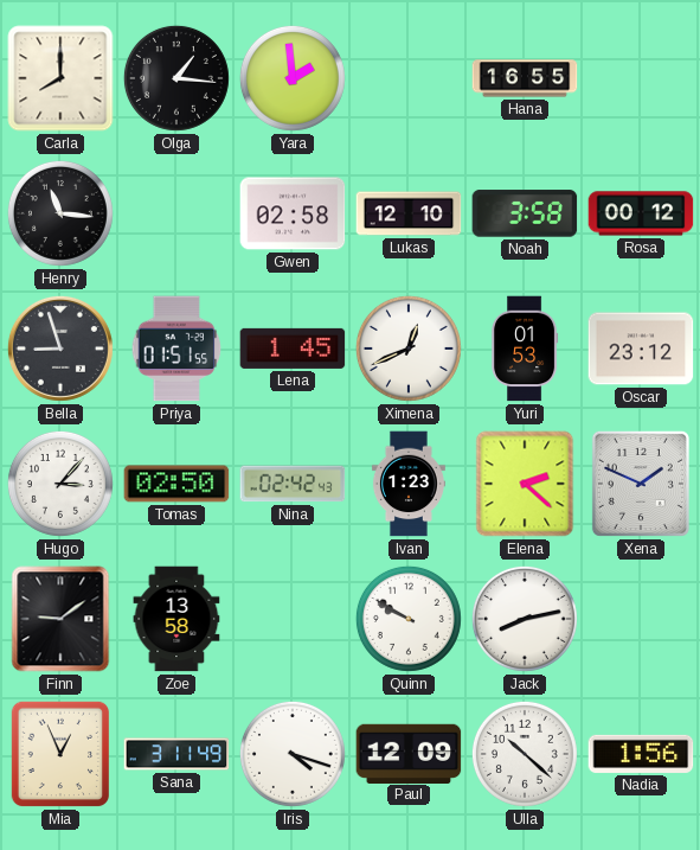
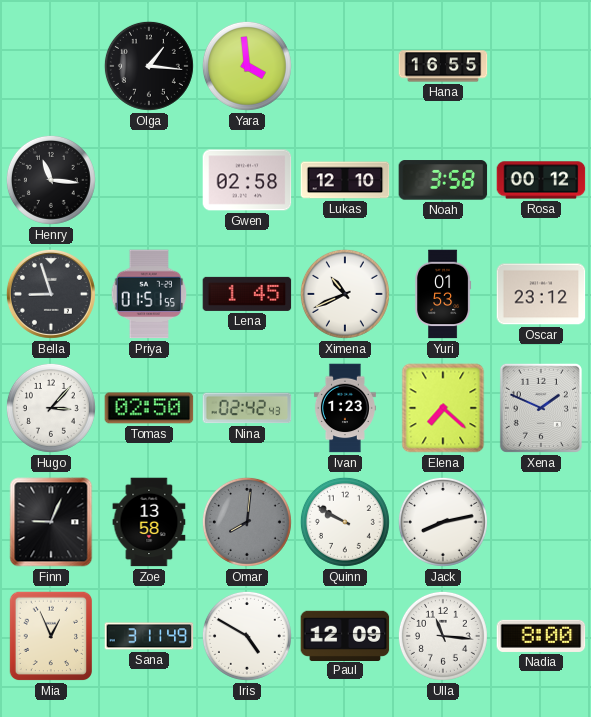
Carla: 8:00 -> none
Yara: 1:59 -> 3:59
Ximena: 12:41 -> 10:41
Elena: 2:22 -> 7:22
Finn: 9:09 -> 9:04
Omar: none -> 8:01
Iris: 4:18 -> 4:50
Ulla: 10:22 -> 11:16
Nadia: 1:56 -> 8:00
